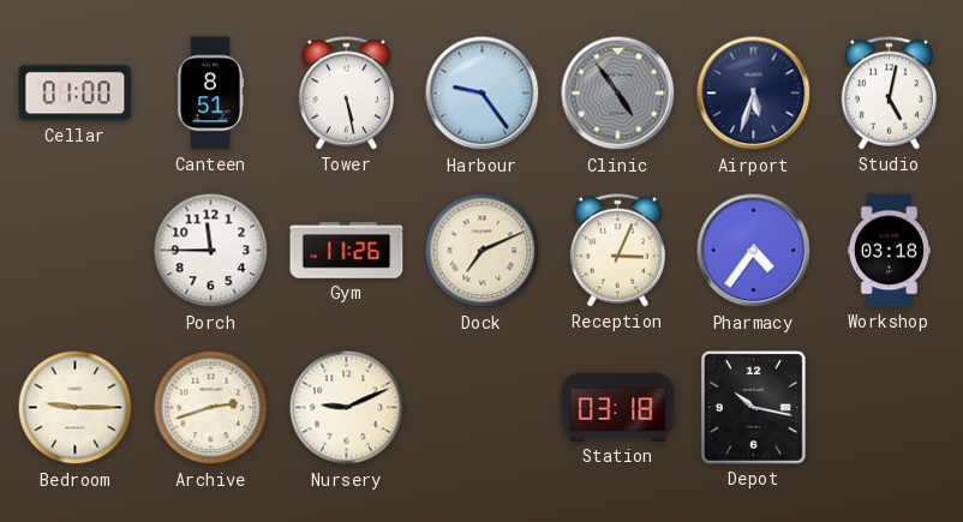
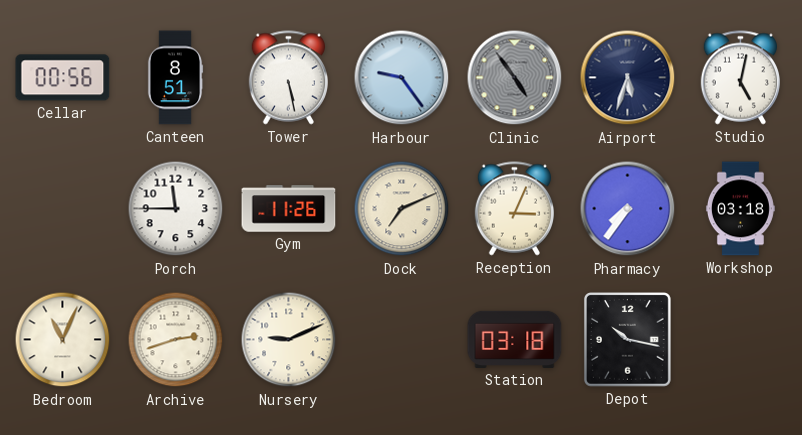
Cellar: 01:00 -> 00:56
Pharmacy: 4:36 -> 7:36
Bedroom: 9:15 -> 11:04
